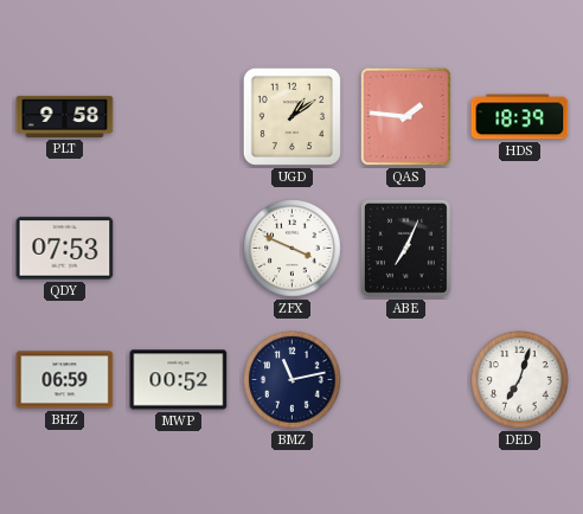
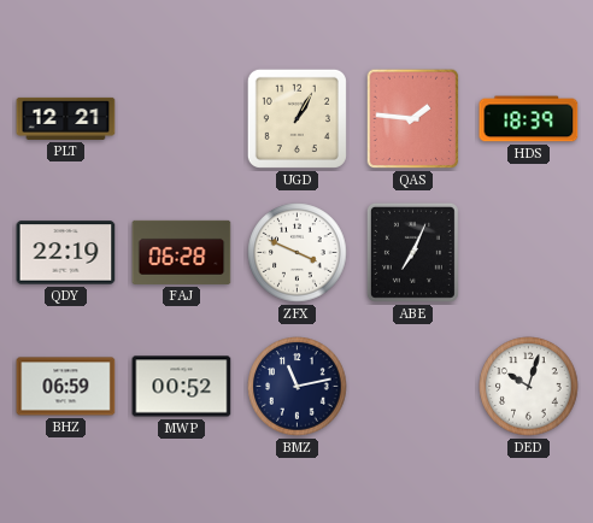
PLT: 9:58 -> 12:21
UGD: 1:09 -> 1:05
QDY: 07:53 -> 22:19
FAJ: none -> 06:28
DED: 7:03 -> 10:03
